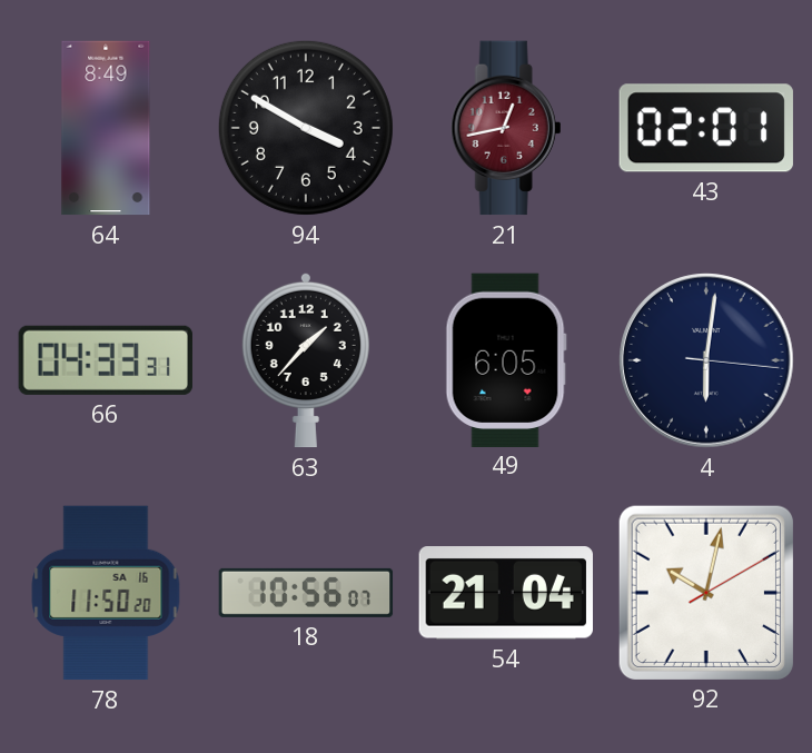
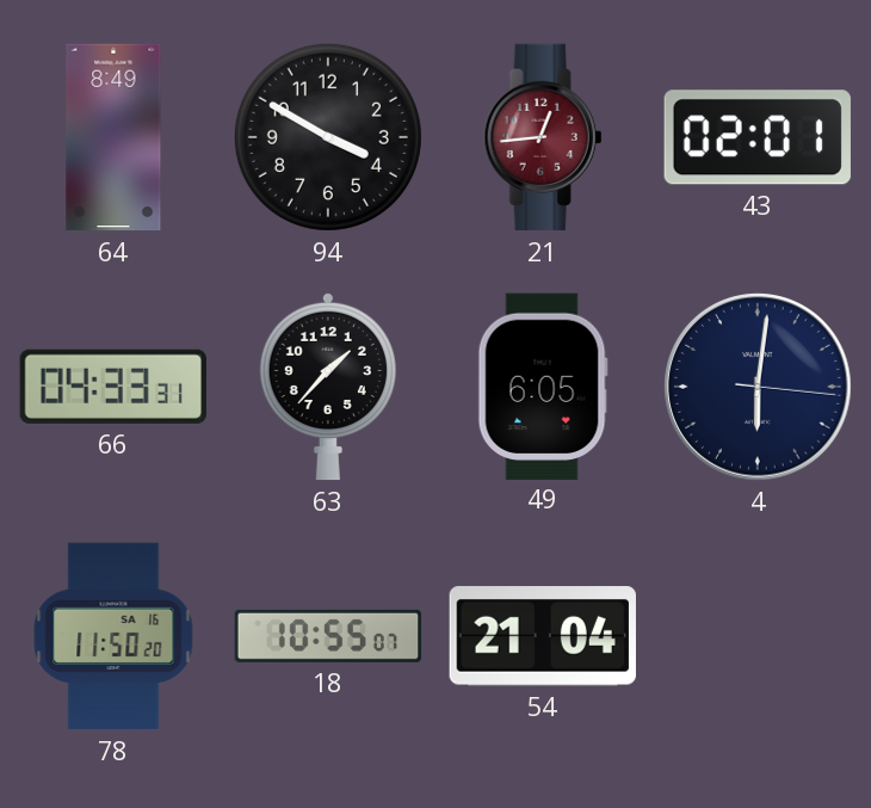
21: 12:43 -> 12:44
18: 10:56 -> 10:55
92: 10:02 -> none
